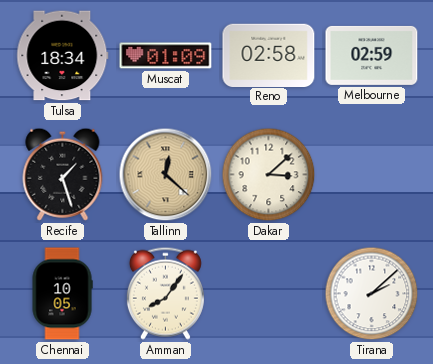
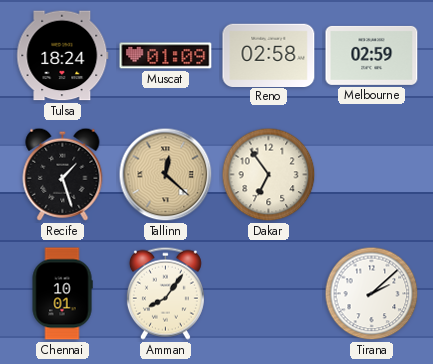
Tulsa: 18:34 -> 18:24
Dakar: 3:08 -> 6:54
Chennai: 10:05 -> 10:01
